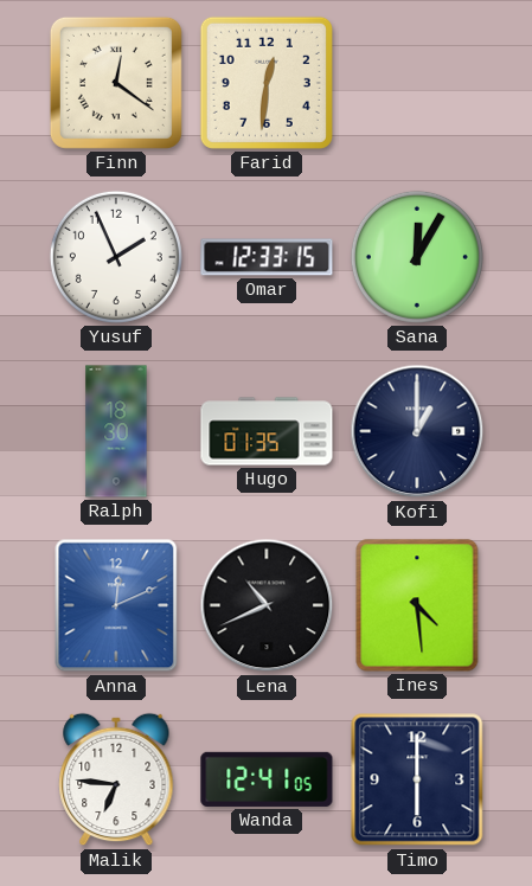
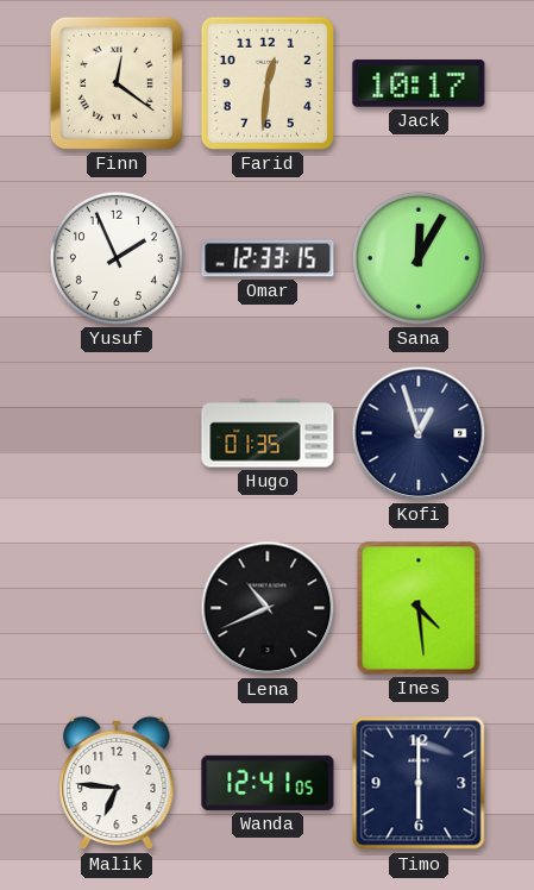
Jack: none -> 10:17
Ralph: 18:30 -> none
Kofi: 1:00 -> 12:57
Anna: 12:11 -> none
